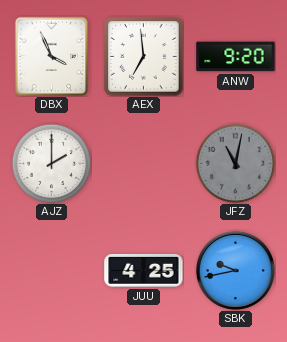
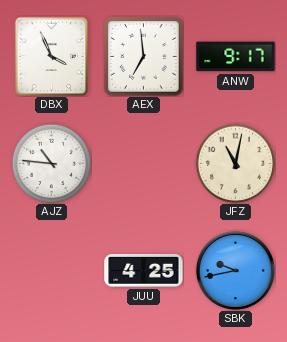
ANW: 9:20 -> 9:17
AJZ: 2:00 -> 10:46
JFZ dial: grey -> cream
